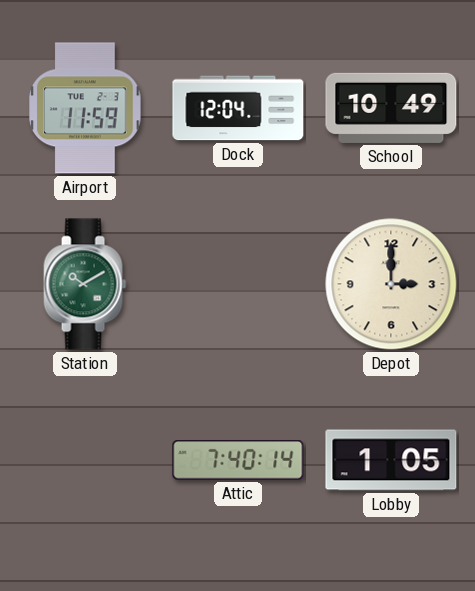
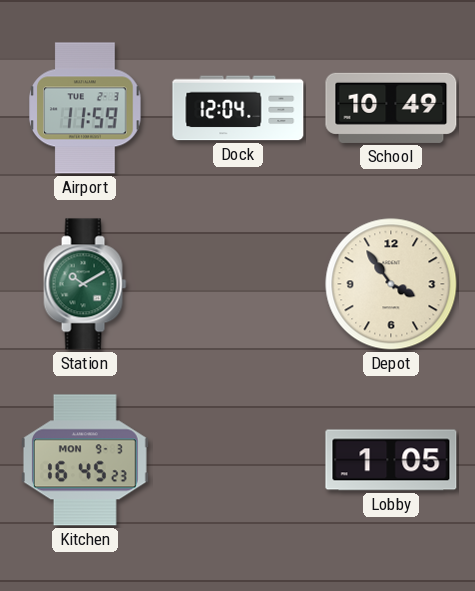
Depot: 3:00 -> 3:54
Kitchen: none -> 16:45
Attic: 7:40 -> none
